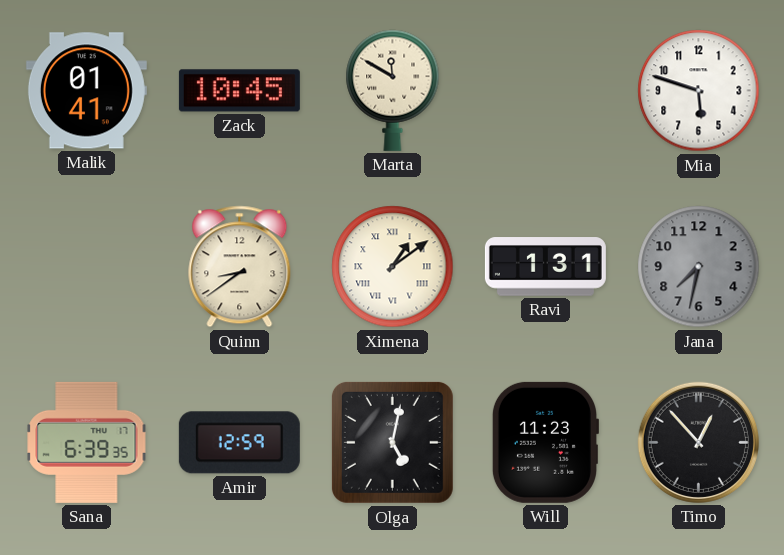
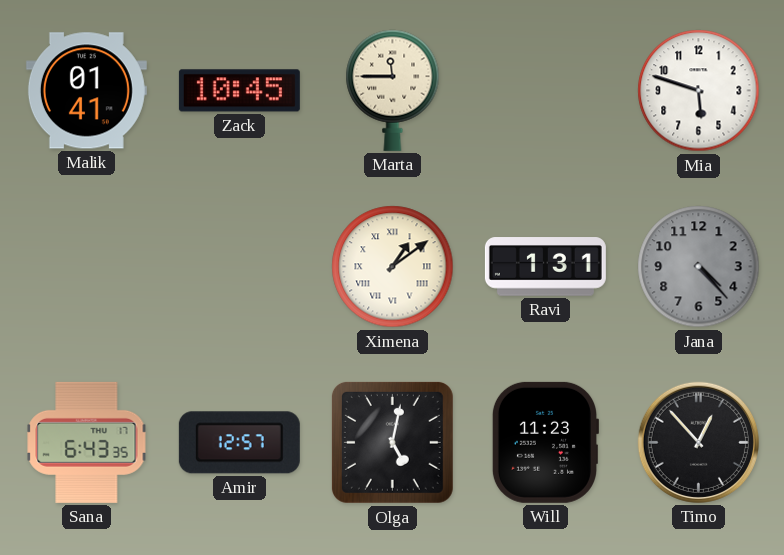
Marta: 11:50 -> 11:45
Quinn: 8:39 -> none
Jana: 7:32 -> 4:23
Sana: 6:39 -> 6:43
Amir: 12:59 -> 12:57
